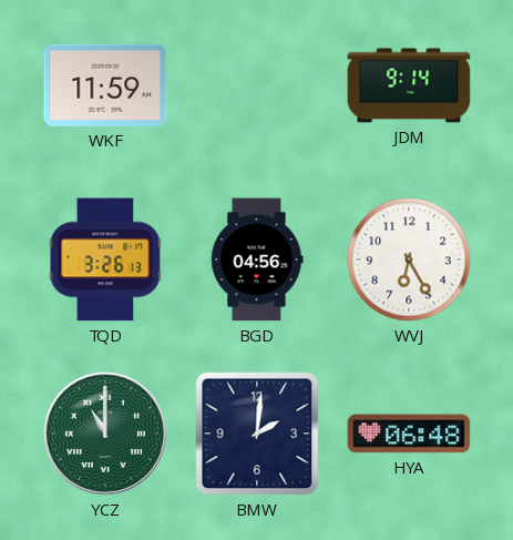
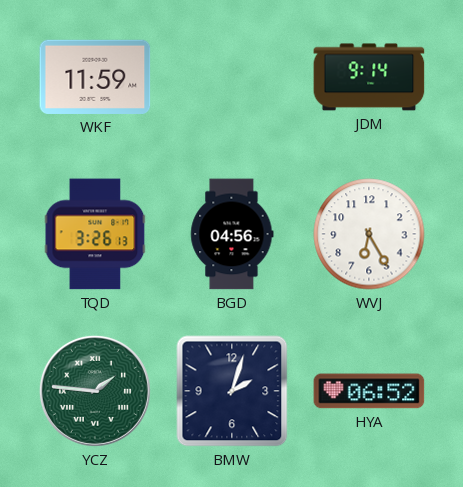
YCZ: 11:00 -> 1:46
BMW: 2:01 -> 2:03
HYA: 06:48 -> 06:52
